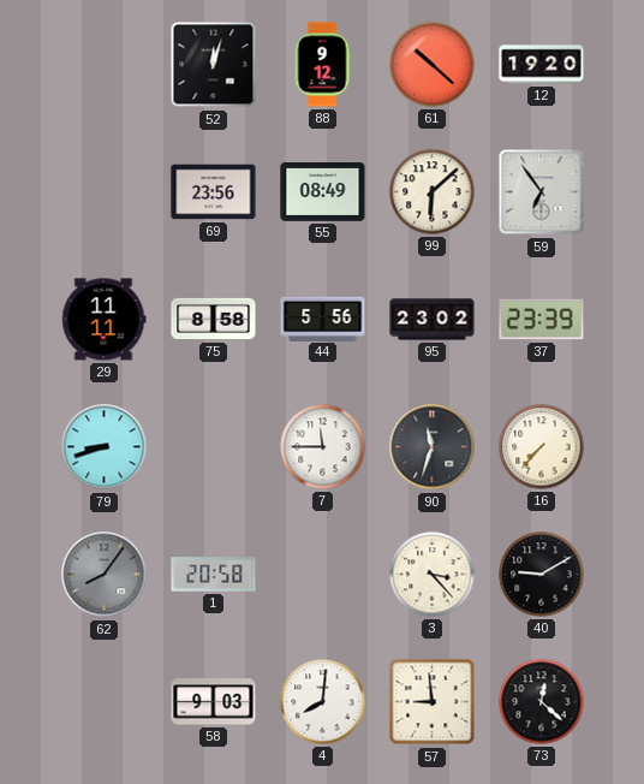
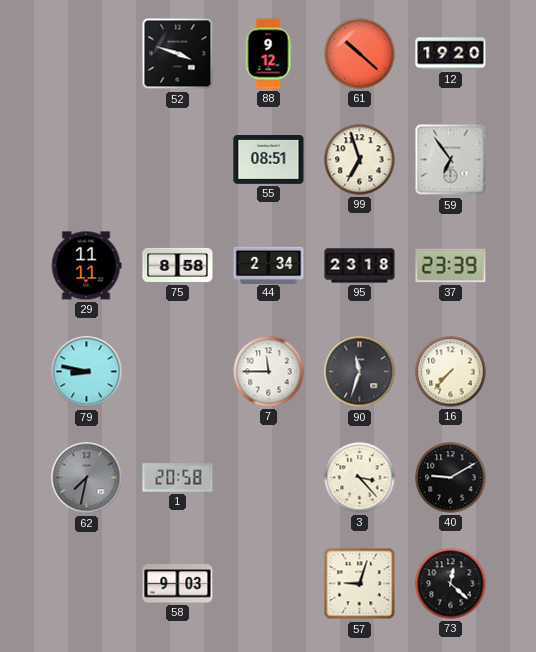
52: 12:03 -> 3:48
69: 23:56 -> none
55: 08:49 -> 08:51
99: 6:08 -> 6:57
44: 5:56 -> 2:34
95: 23:02 -> 23:18
79: 8:42 -> 8:47
62: 8:06 -> 7:32
4: 8:01 -> none
57: 8:59 -> 9:03
